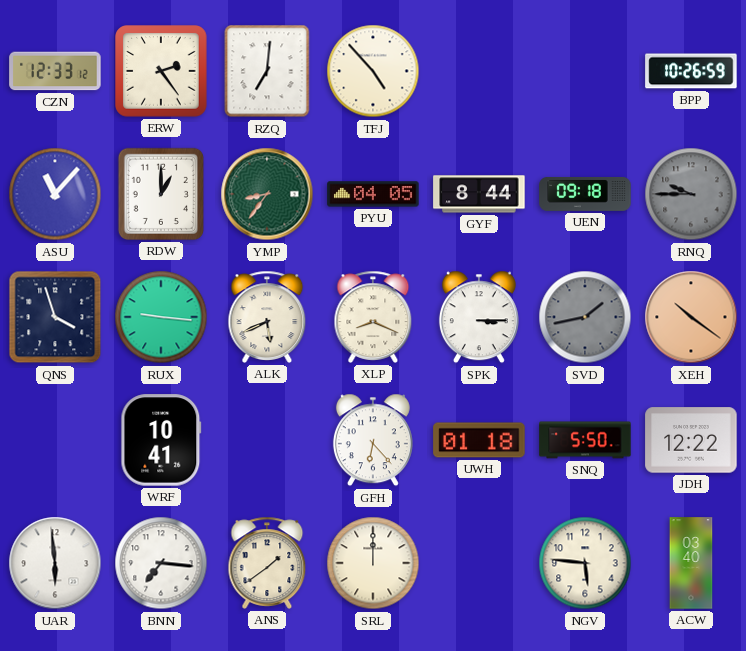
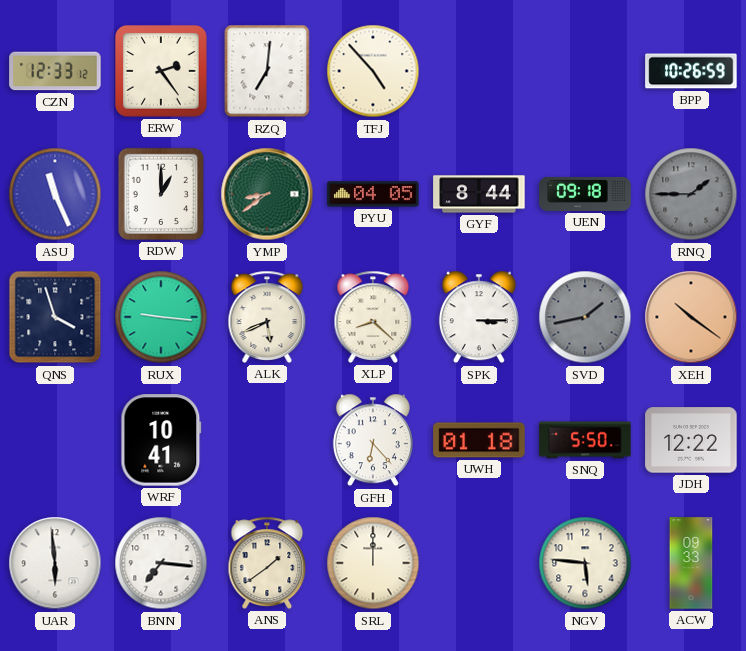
ASU: 11:07 -> 11:26
YMP: 8:36 -> 8:39
RNQ: 9:45 -> 1:45
XLP: 8:19 -> 8:22
ACW: 03:40 -> 09:33
